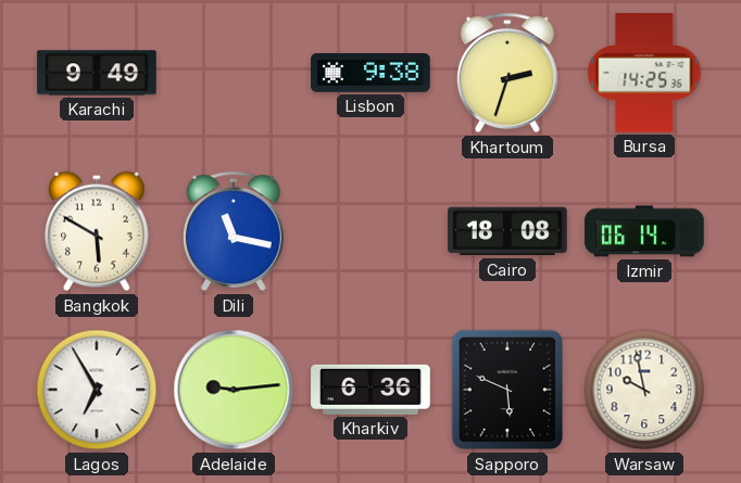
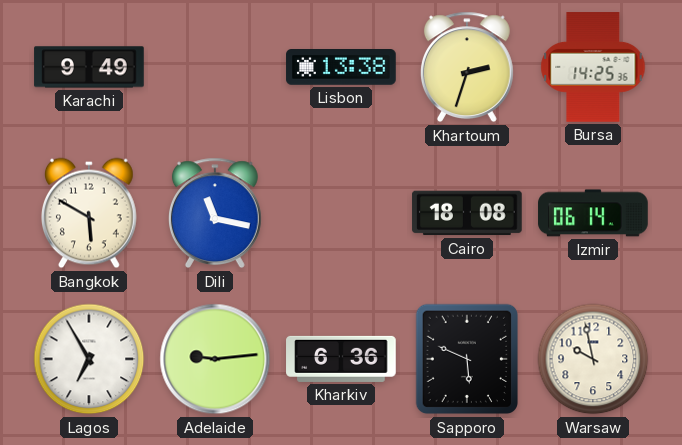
Lisbon: 9:38 -> 13:38
